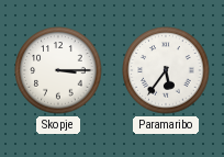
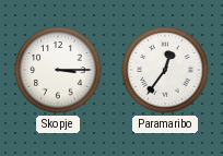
Paramaribo: 5:36 -> 12:36
